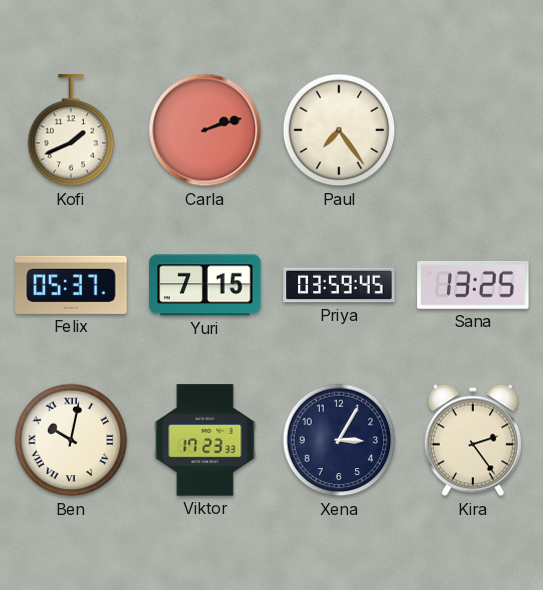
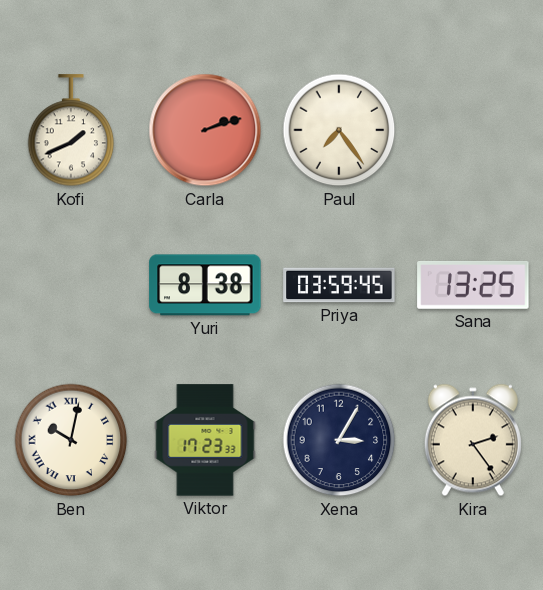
Felix: 05:37 -> none
Yuri: 7:15 -> 8:38
